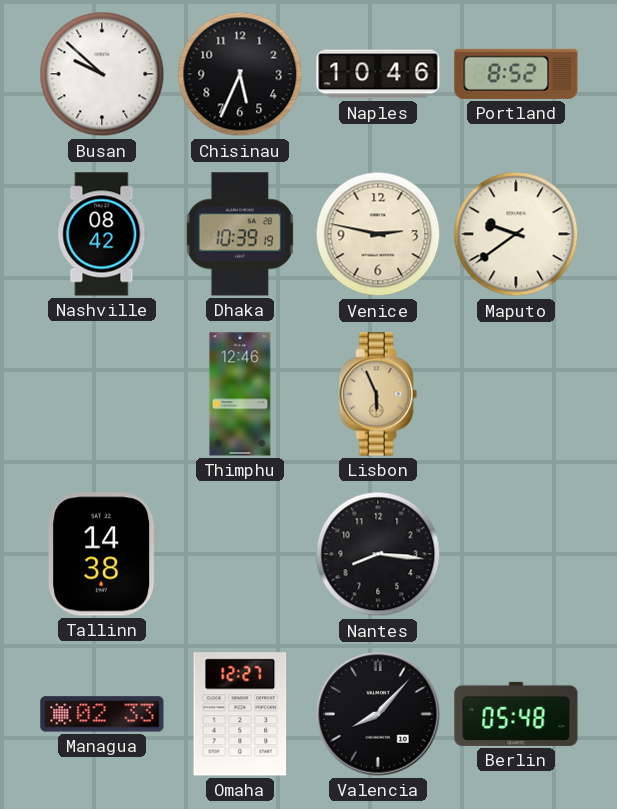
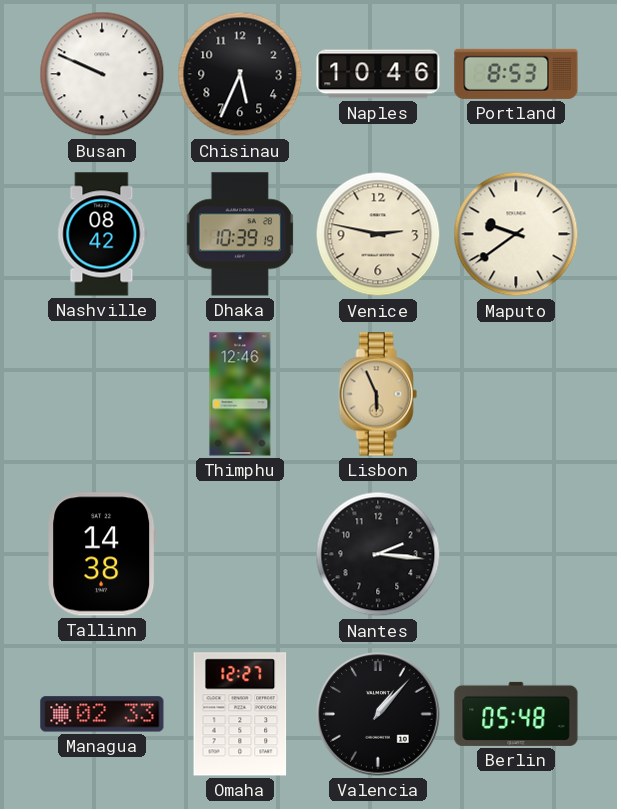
Busan: 9:52 -> 9:49
Portland: 8:52 -> 8:53
Nantes: 8:16 -> 2:16
Valencia: 8:07 -> 1:07
